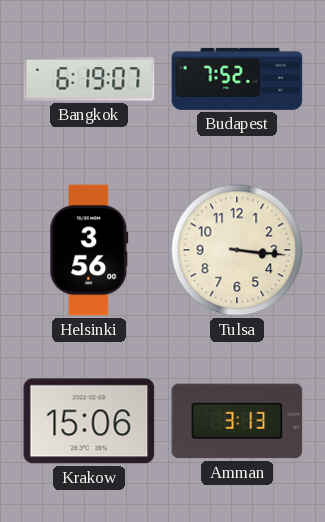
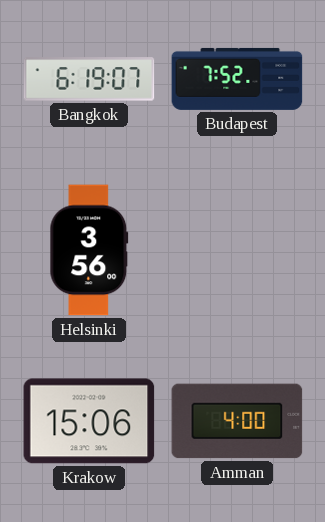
Tulsa: 3:16 -> none
Amman: 3:13 -> 4:00
